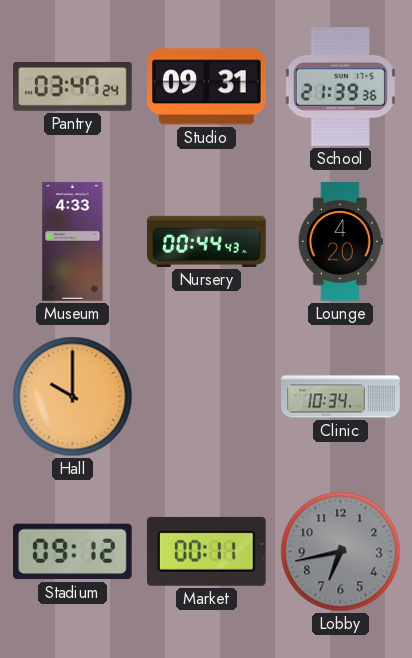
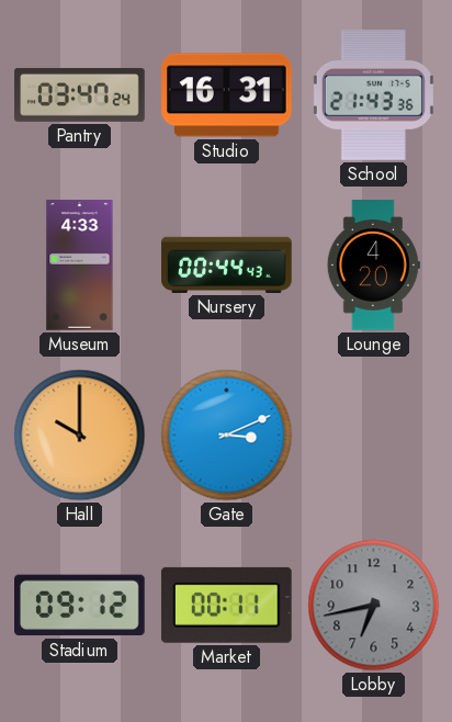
Studio: 09:31 -> 16:31
School: 21:39 -> 21:43
Gate: none -> 3:11
Clinic: 10:34 -> none
